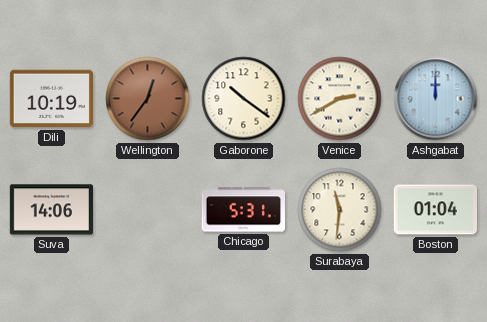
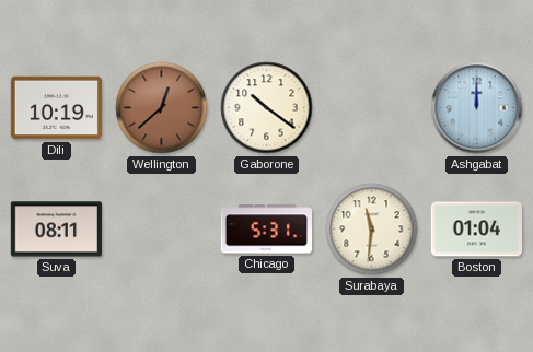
Wellington: 12:36 -> 12:38
Venice: 2:40 -> none
Suva: 14:06 -> 08:11
